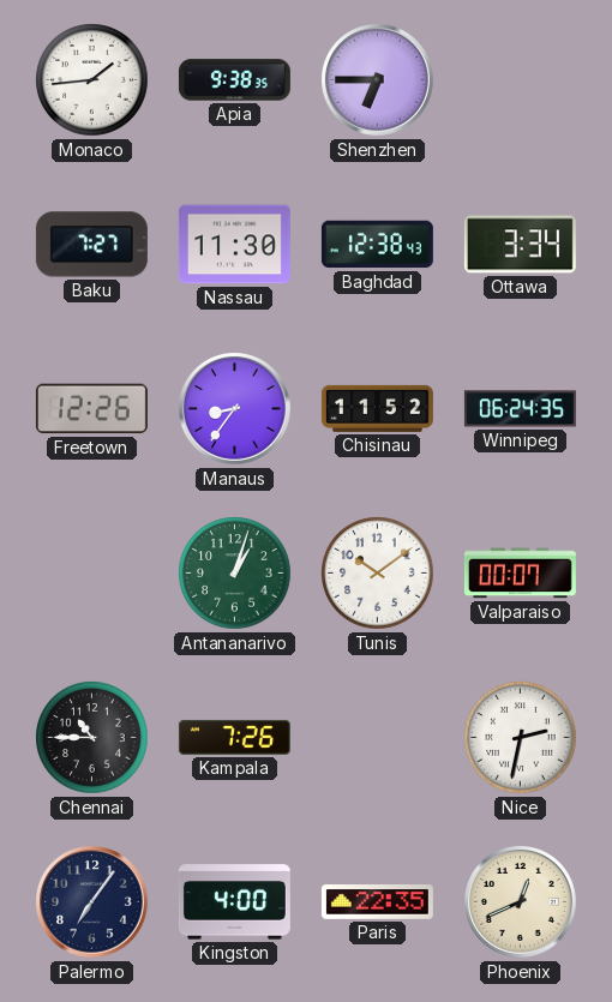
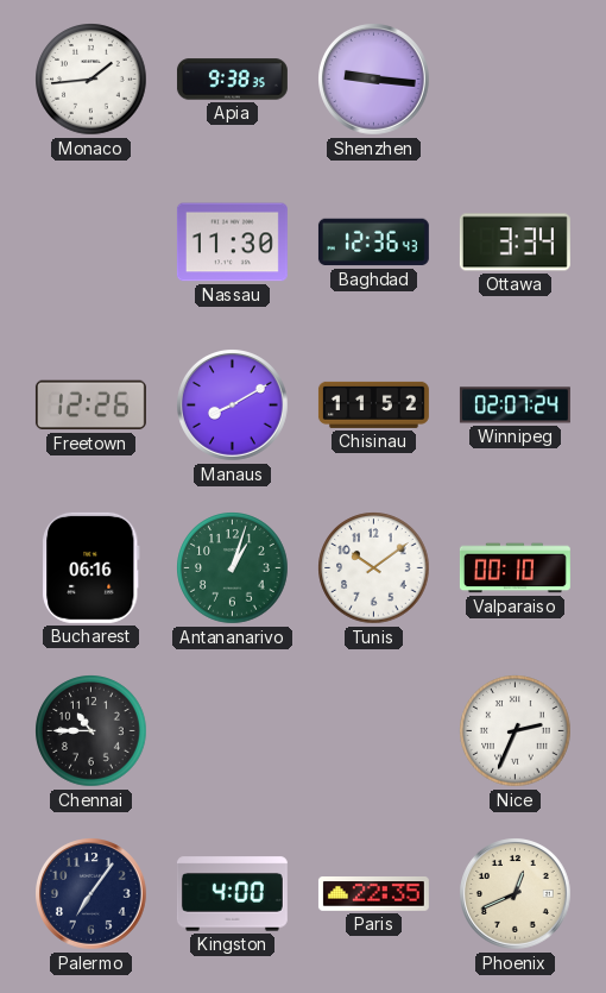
Shenzhen: 6:45 -> 9:16
Baku: 7:27 -> none
Baghdad: 12:38 -> 12:36
Manaus: 8:36 -> 8:10
Winnipeg: 06:24 -> 02:07
Bucharest: none -> 06:16
Valparaiso: 00:07 -> 00:10
Kampala: 7:26 -> none
Nice: 2:32 -> 2:34
